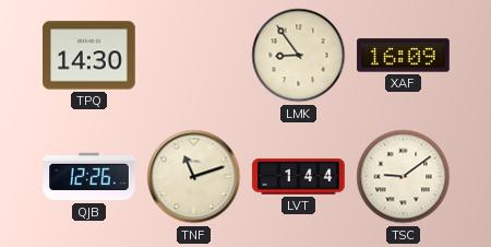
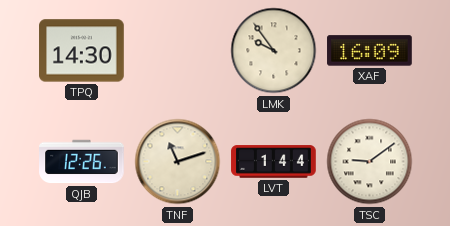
LMK: 8:54 -> 9:54
